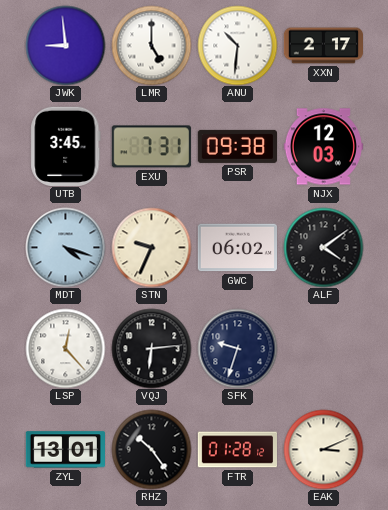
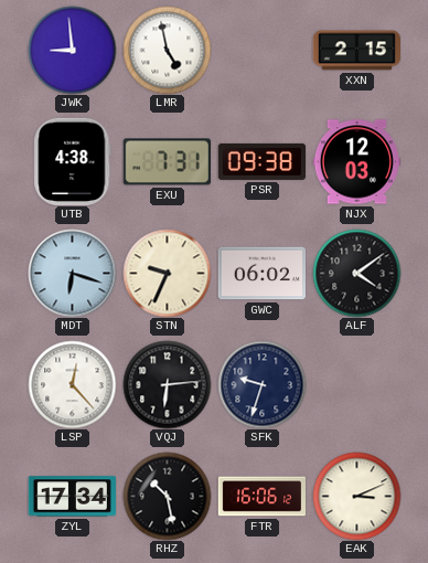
LMR: 5:00 -> 4:58
ANU: 10:31 -> none
XXN: 2:17 -> 2:15
UTB: 3:45 -> 4:38
MDT: 4:18 -> 6:18
ZYL: 13:01 -> 17:34
RHZ: 10:24 -> 10:28
FTR: 01:28 -> 16:06
